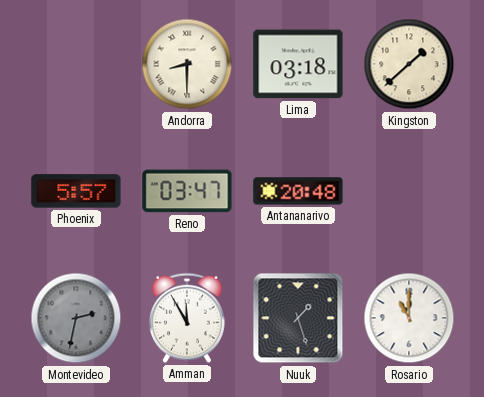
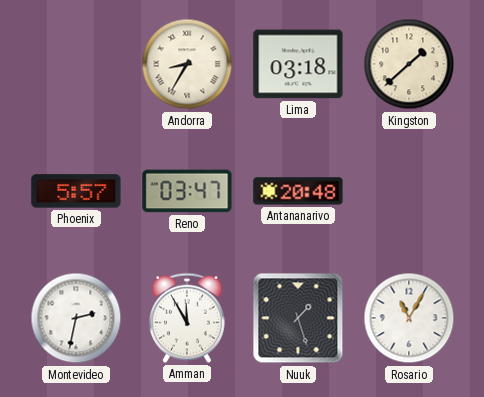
Andorra: 8:30 -> 8:35
Montevideo dial: grey -> white
Rosario: 11:00 -> 11:05
